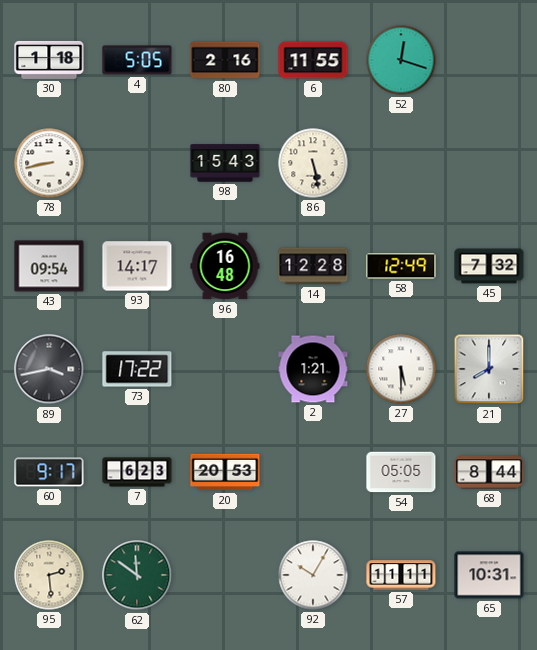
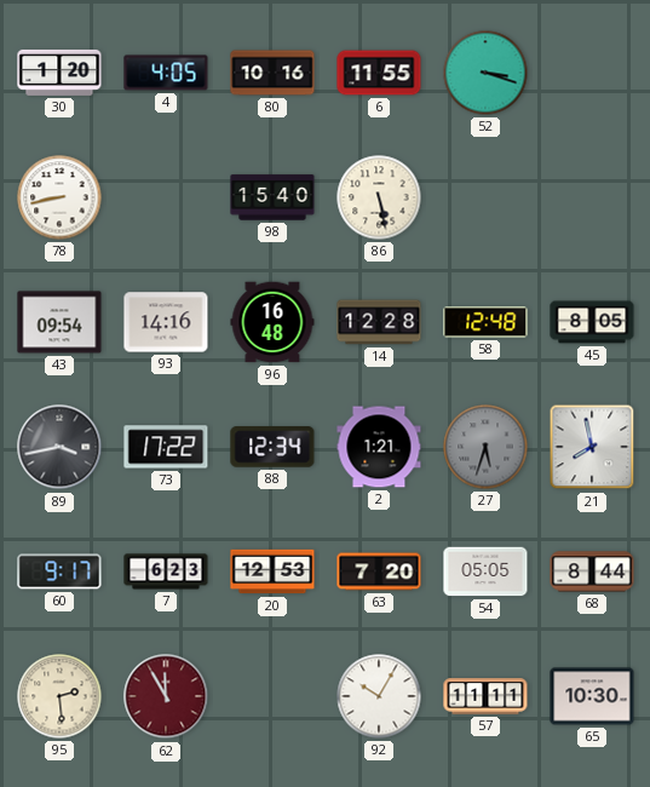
30: 1:18 -> 1:20
4: 5:05 -> 4:05
80: 2:16 -> 10:16
52: 12:18 -> 3:18
98: 15:43 -> 15:40
93: 14:17 -> 14:16
58: 12:49 -> 12:48
45: 7:32 -> 8:05
88: none -> 12:34
27: 5:30 -> 5:33
27 dial: white -> grey
21: 8:00 -> 7:58
20: 20:53 -> 12:53
63: none -> 7:20
62: 11:51 -> 11:55
62 dial: green -> burgundy
65: 10:31 -> 10:30
